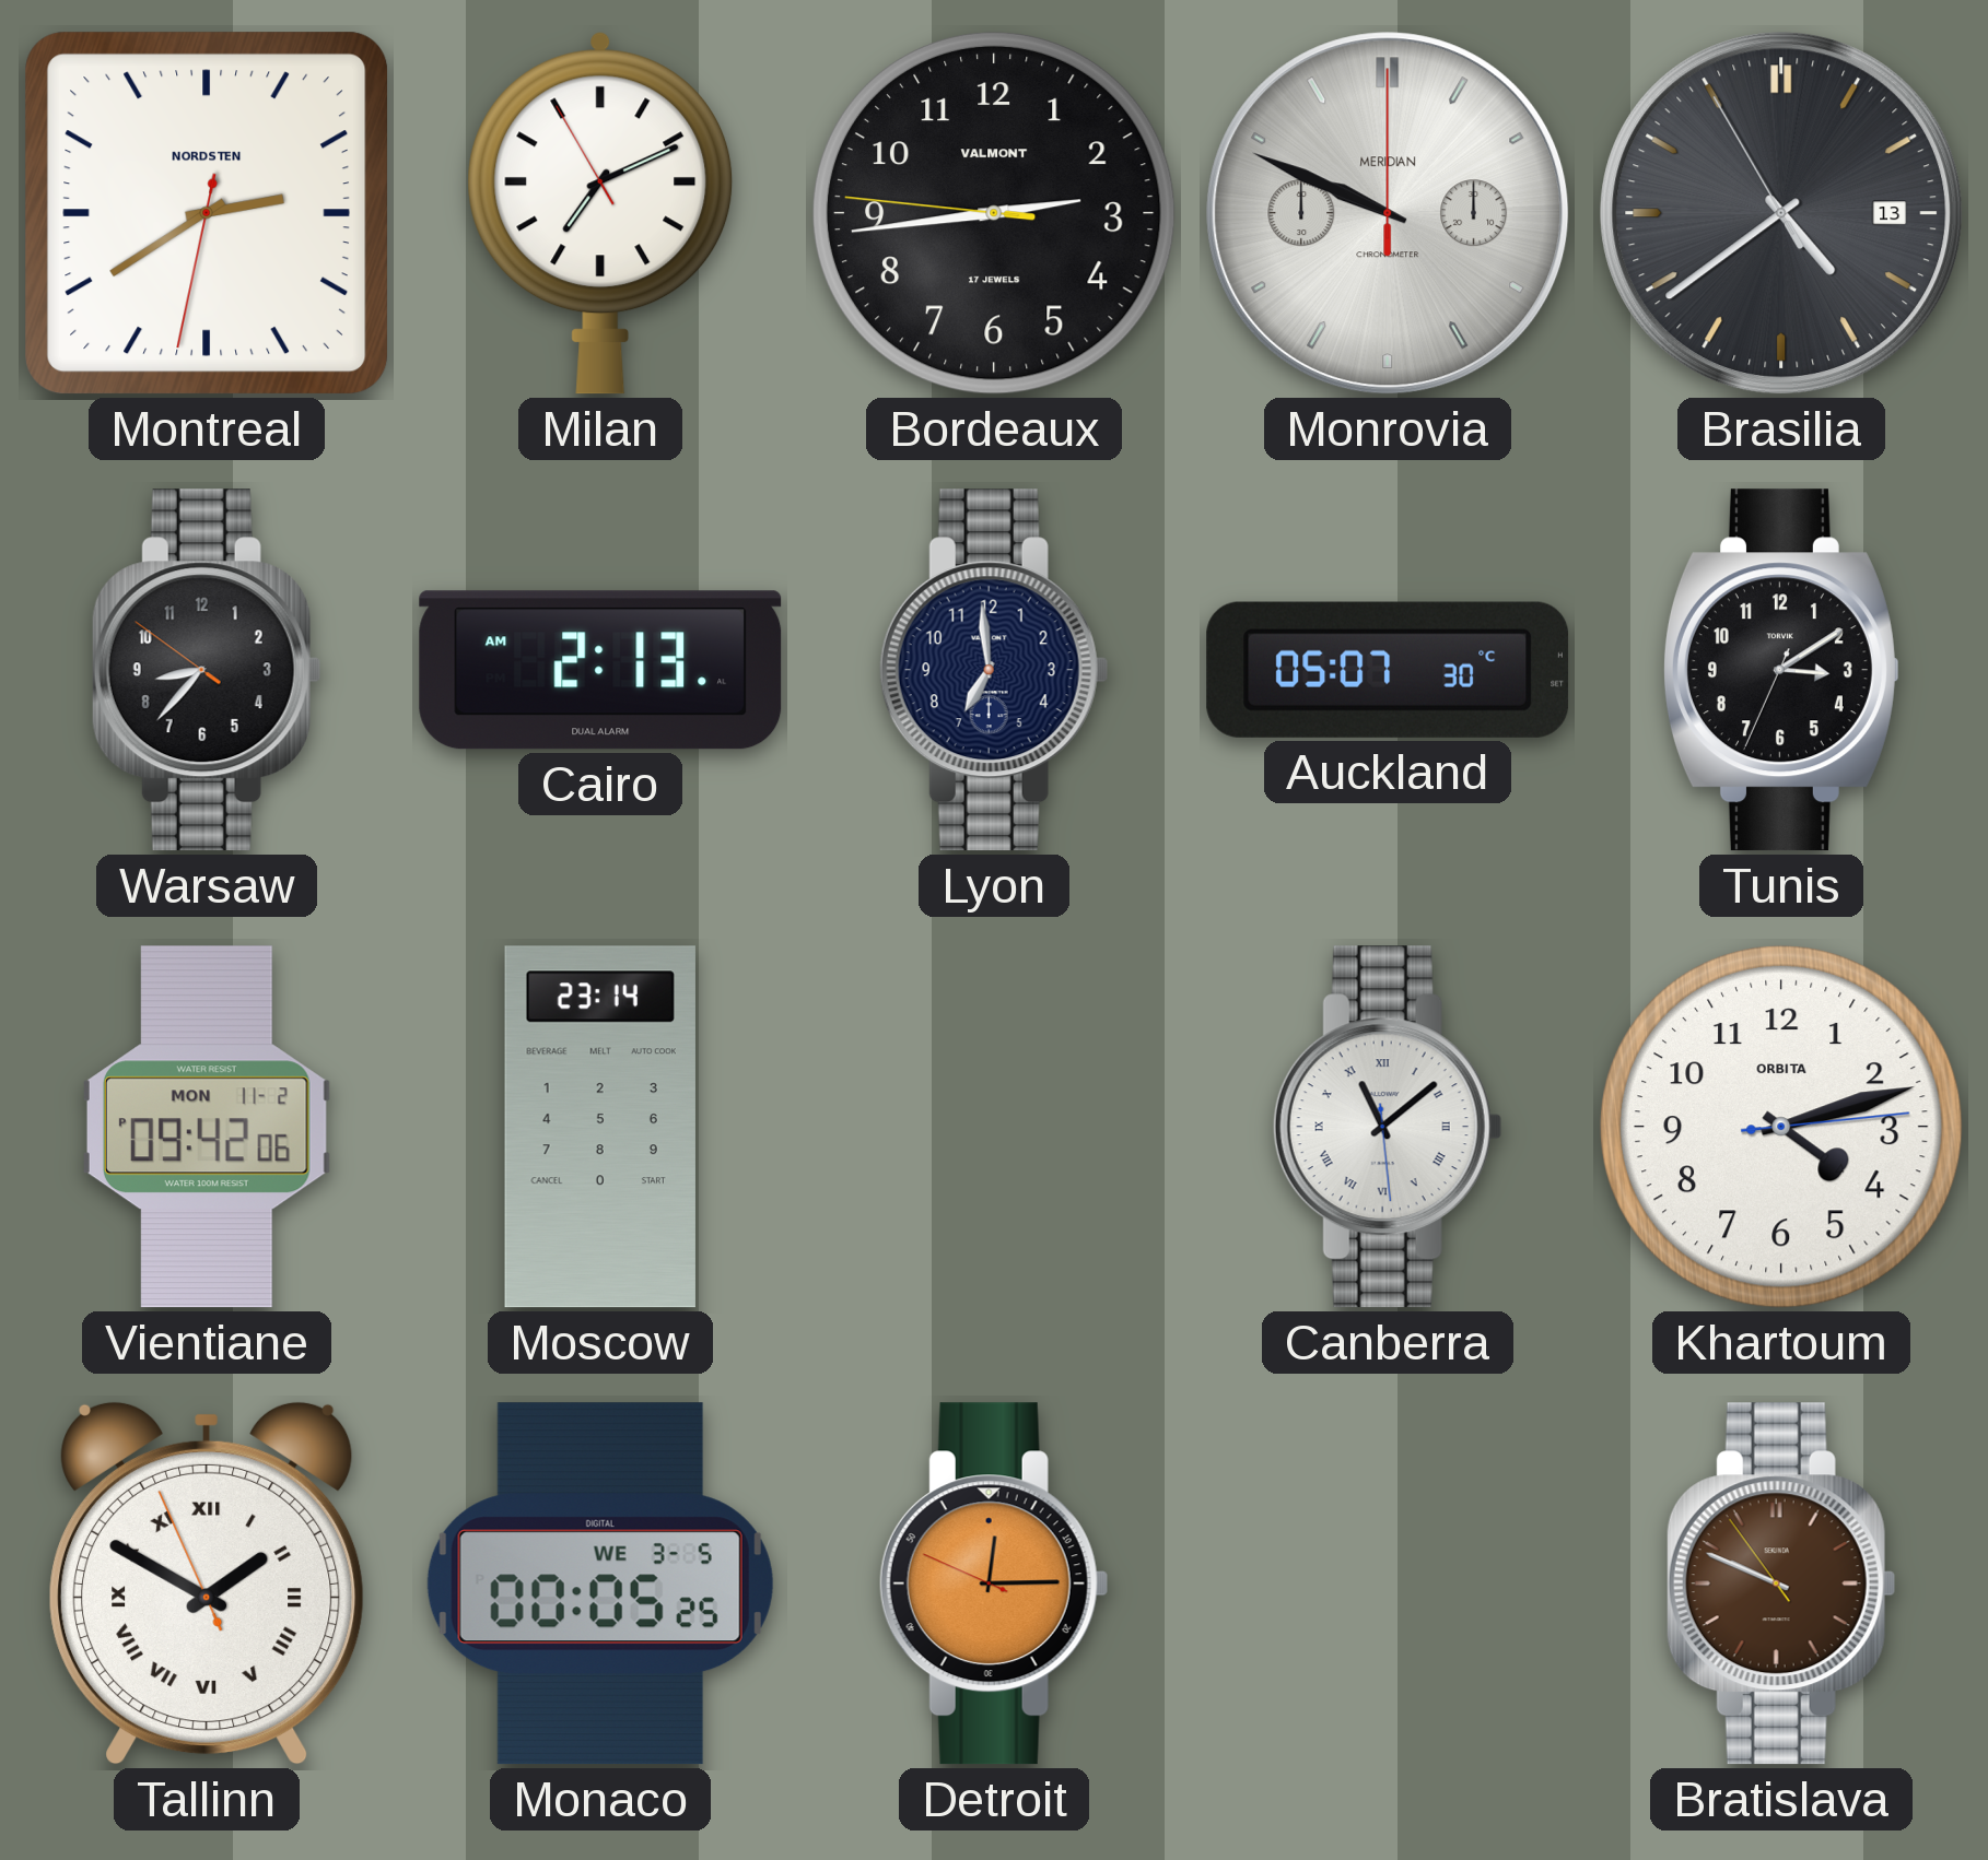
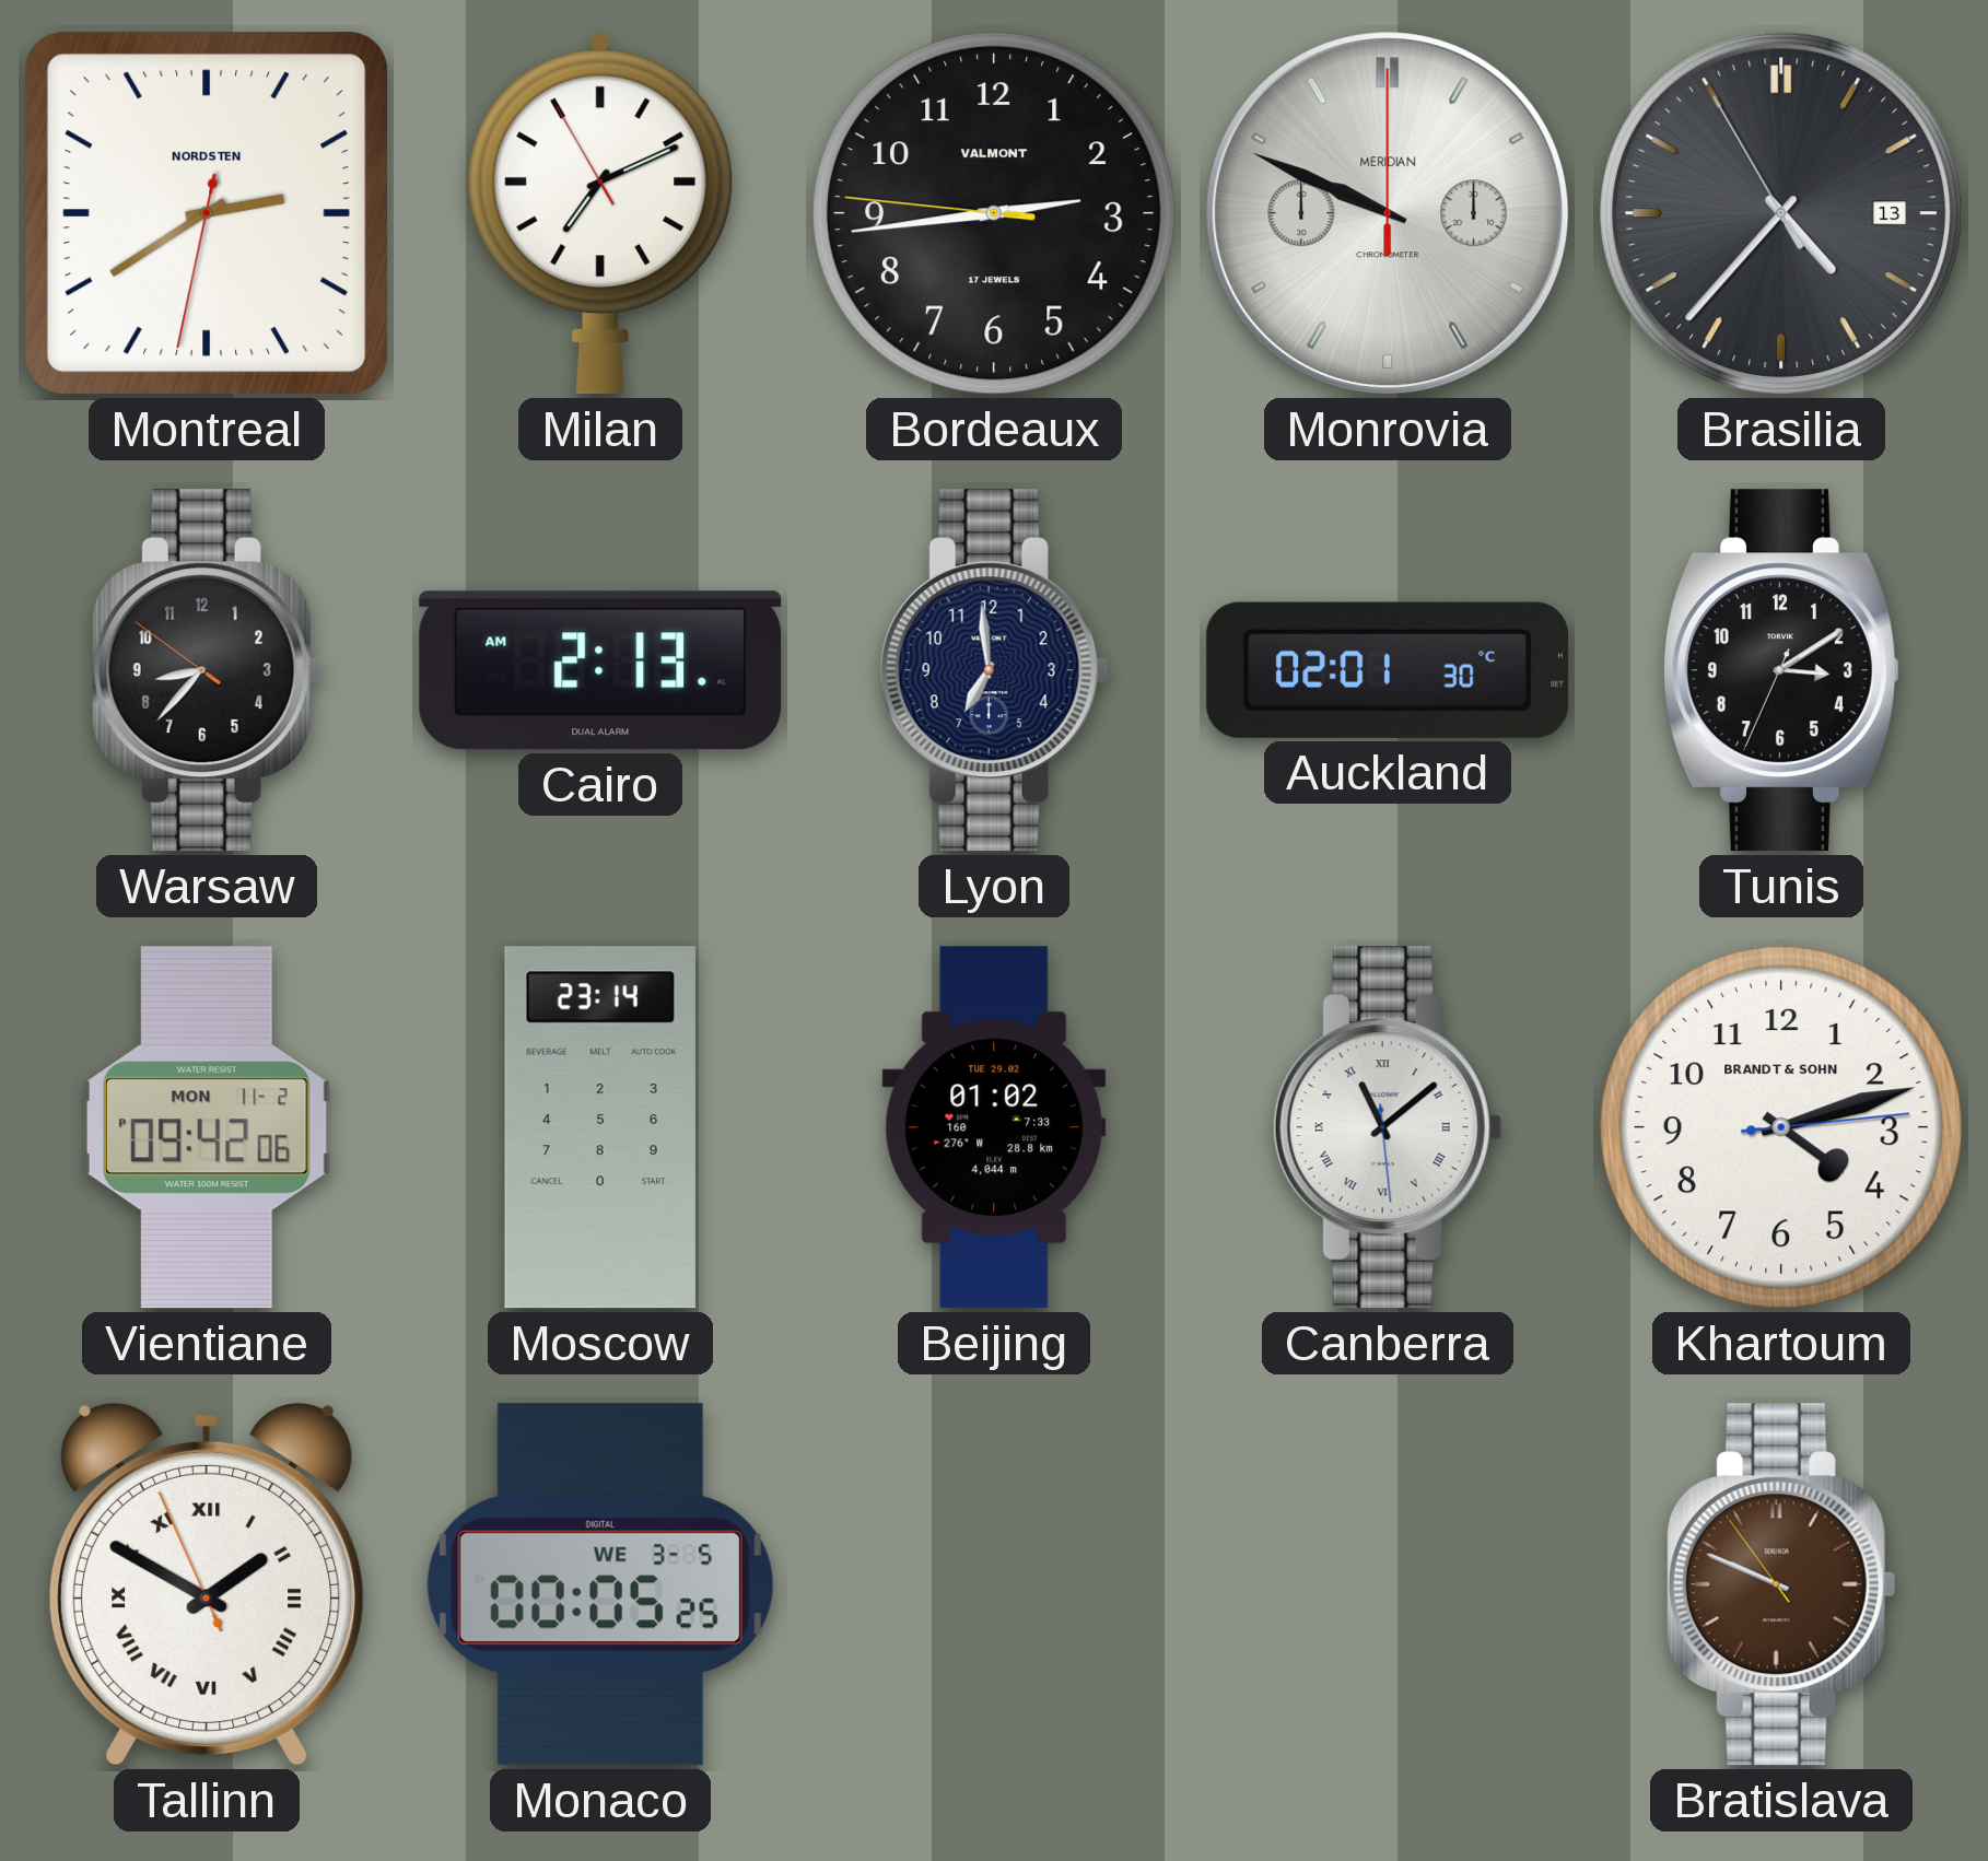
Brasilia: 4:38 -> 4:36
Auckland: 05:07 -> 02:01
Beijing: none -> 01:02
Khartoum brand: ORBITA -> BRANDT & SOHN
Detroit: 12:14 -> none
